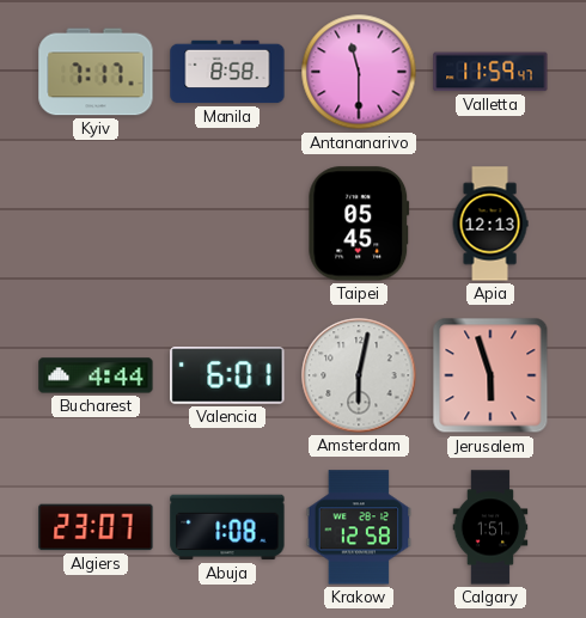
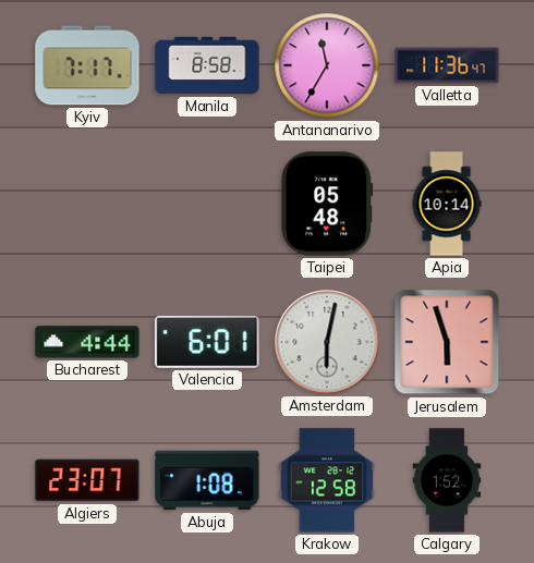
Antananarivo: 11:30 -> 11:35
Valletta: 11:59 -> 11:36
Taipei: 05:45 -> 05:48
Apia: 12:13 -> 10:14
Calgary: 1:51 -> 1:52
